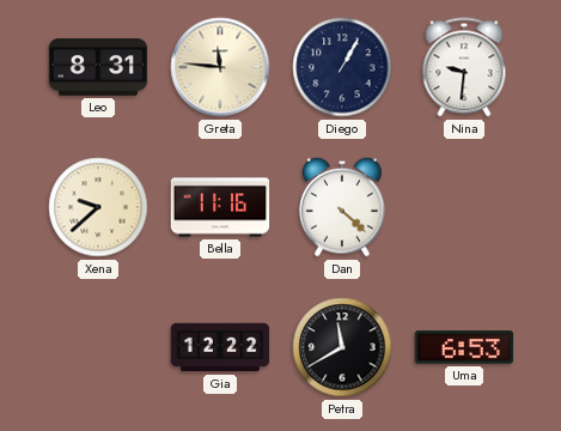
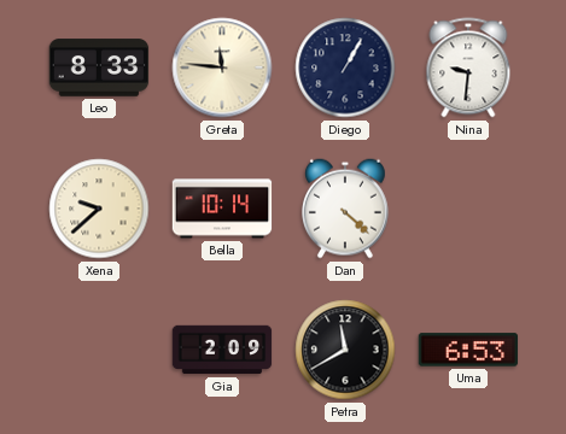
Leo: 8:31 -> 8:33
Bella: 11:16 -> 10:14
Gia: 12:22 -> 2:09
